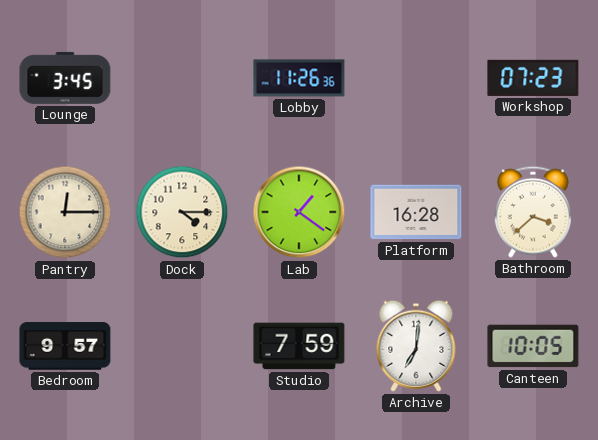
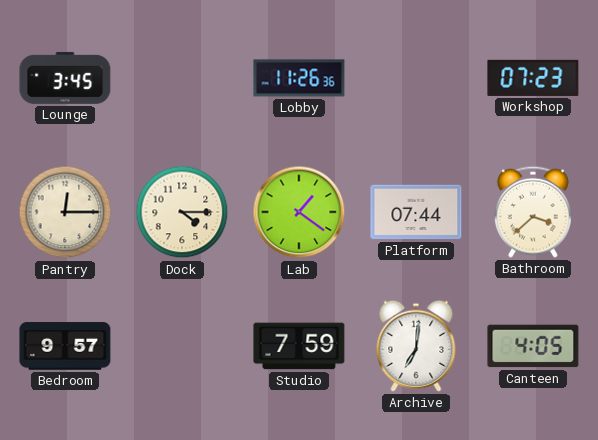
Platform: 16:28 -> 07:44
Canteen: 10:05 -> 4:05
